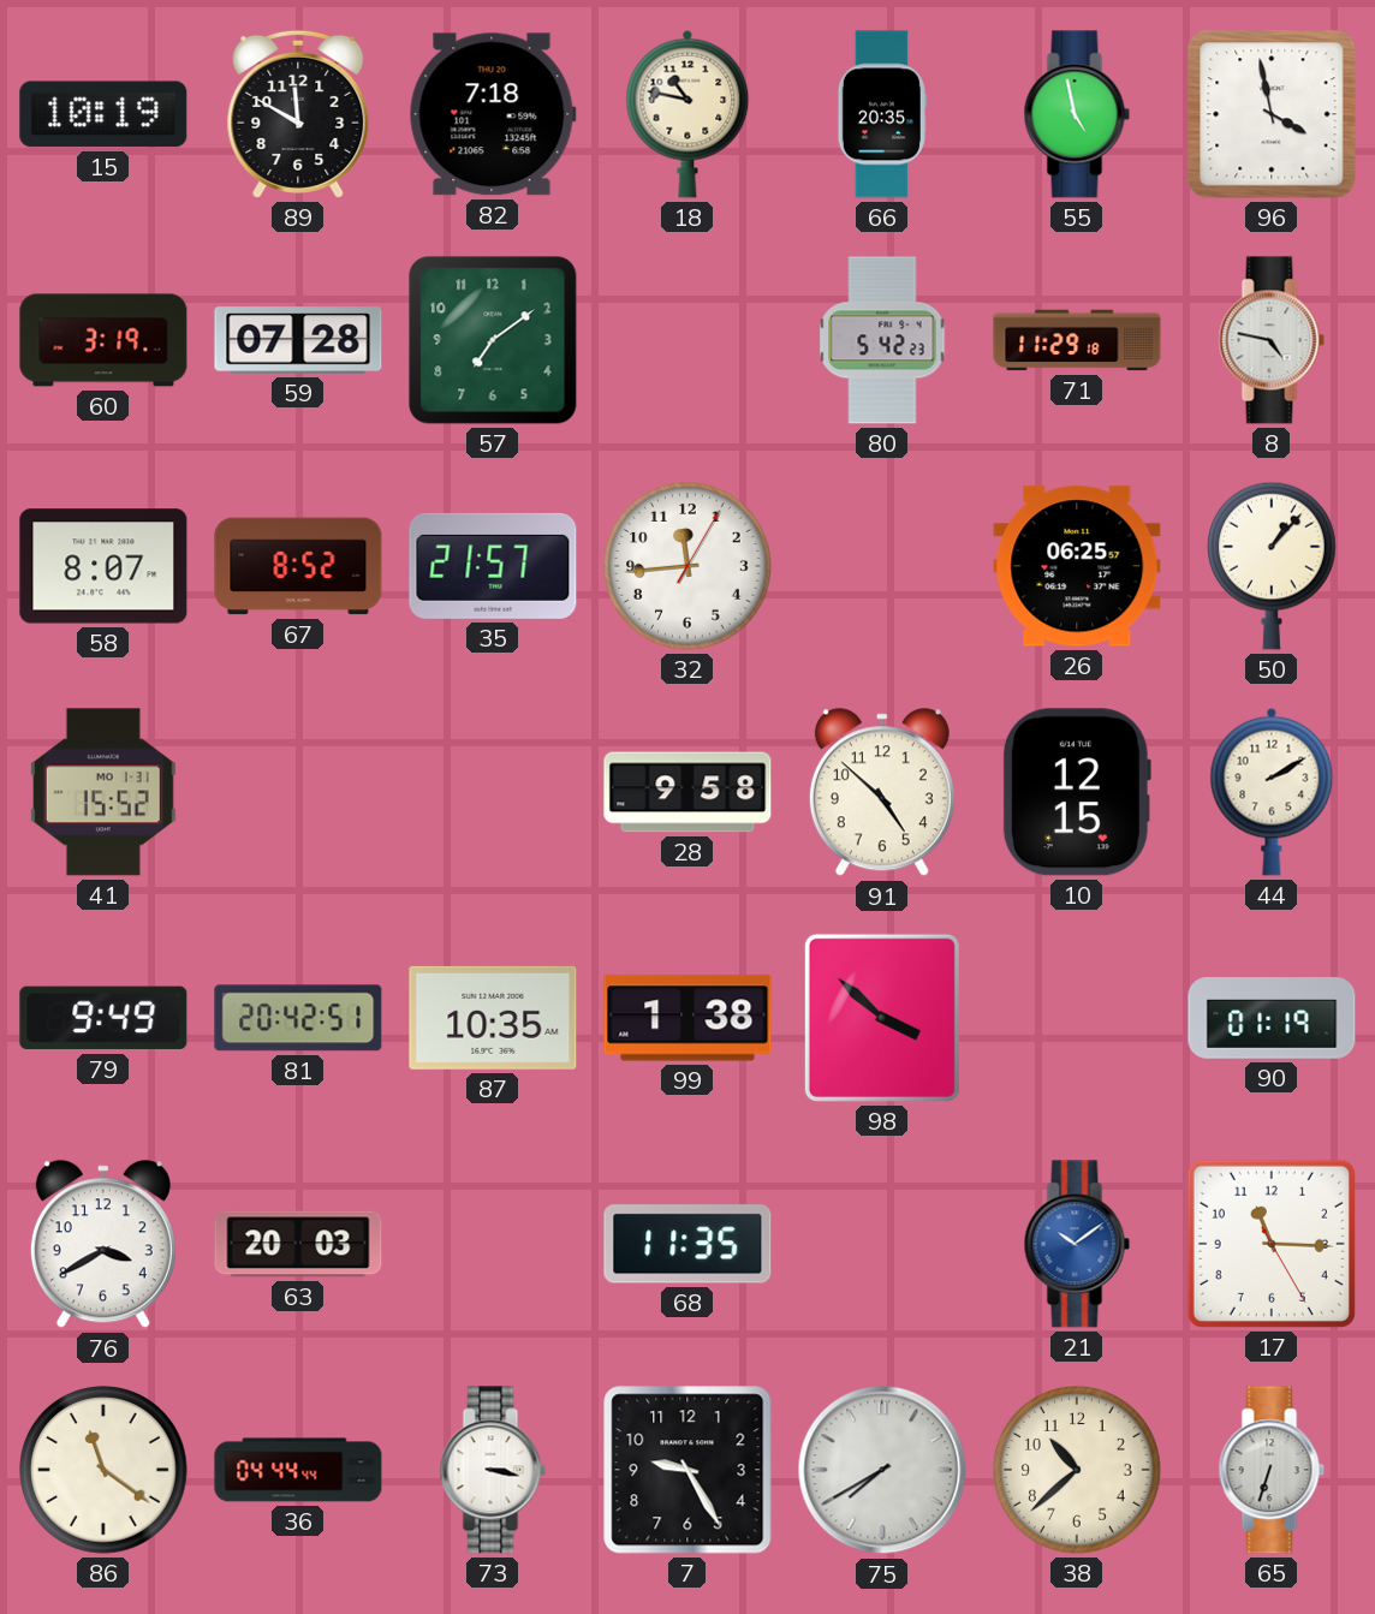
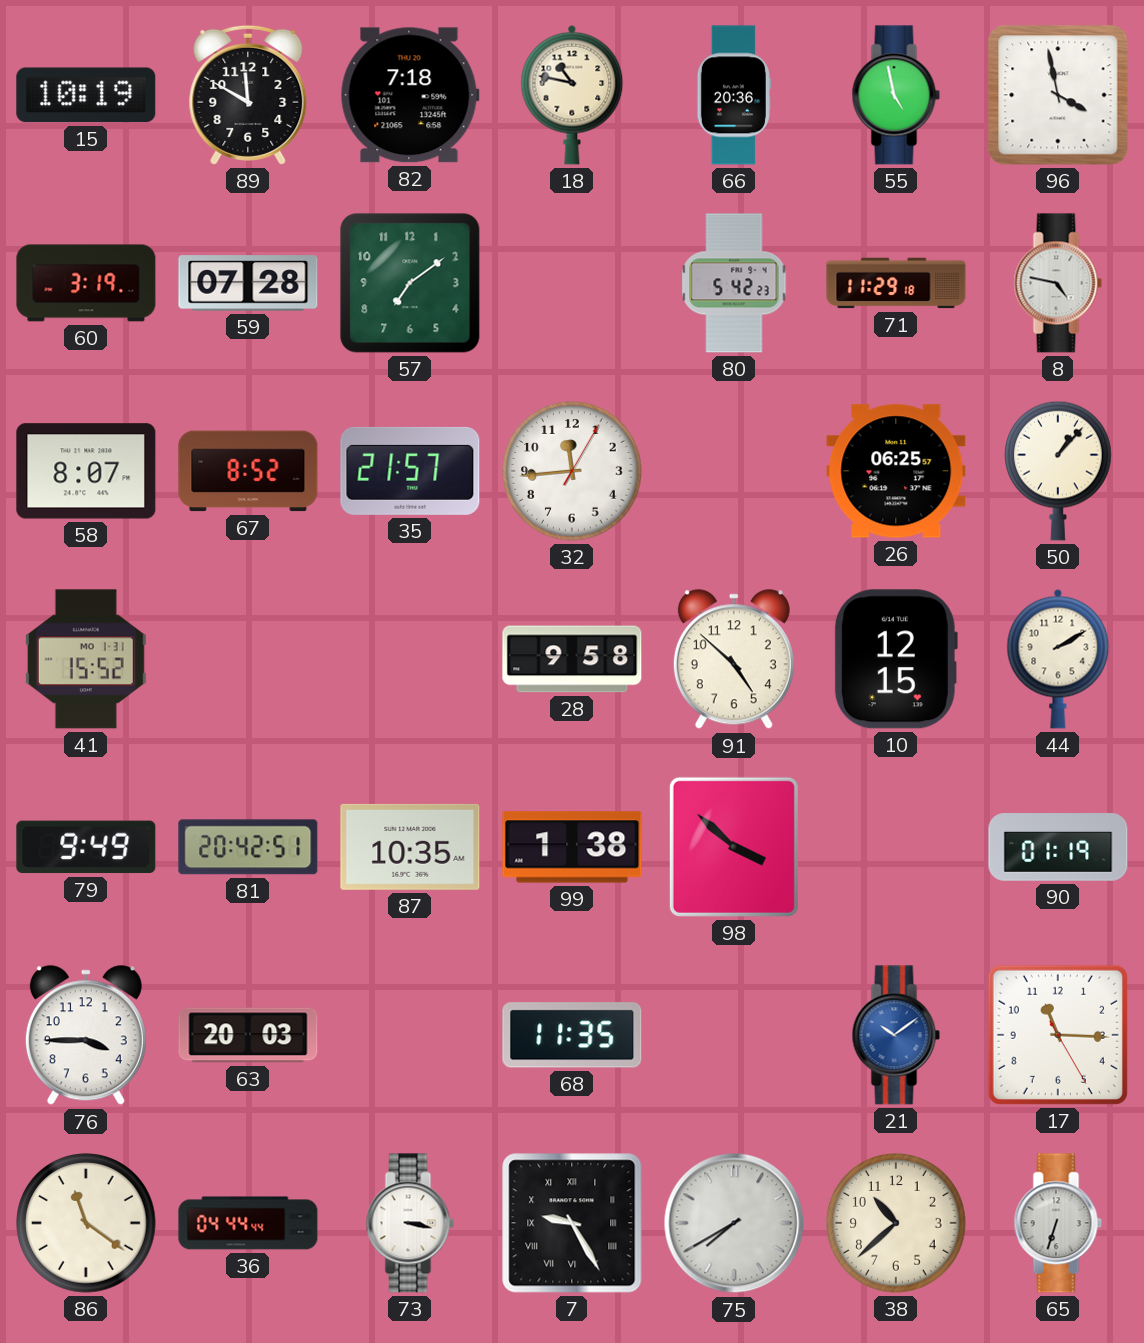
66: 20:35 -> 20:36
76: 3:40 -> 3:45
7 numerals: Arabic -> Roman
